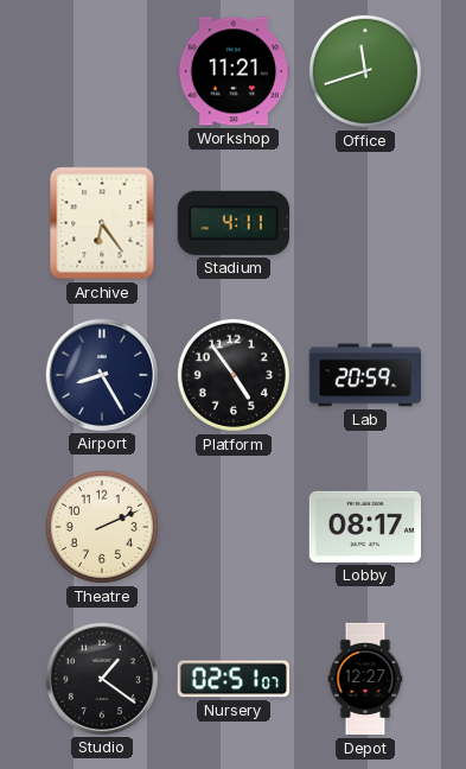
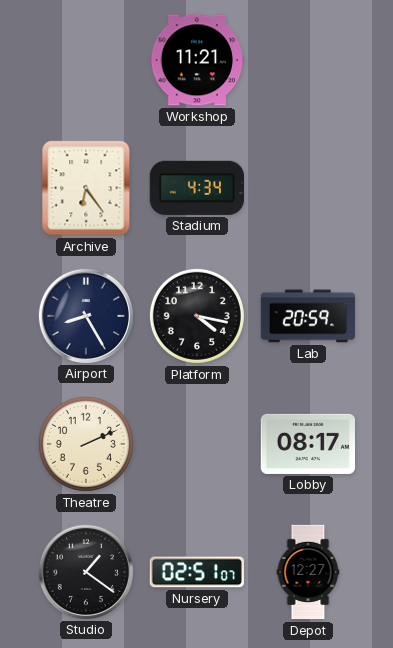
Office: 11:42 -> none
Stadium: 4:11 -> 4:34
Platform: 4:54 -> 4:17
